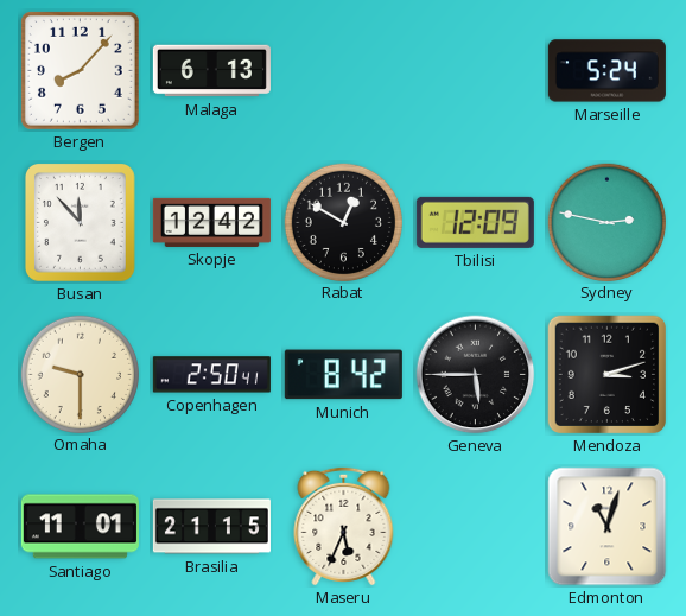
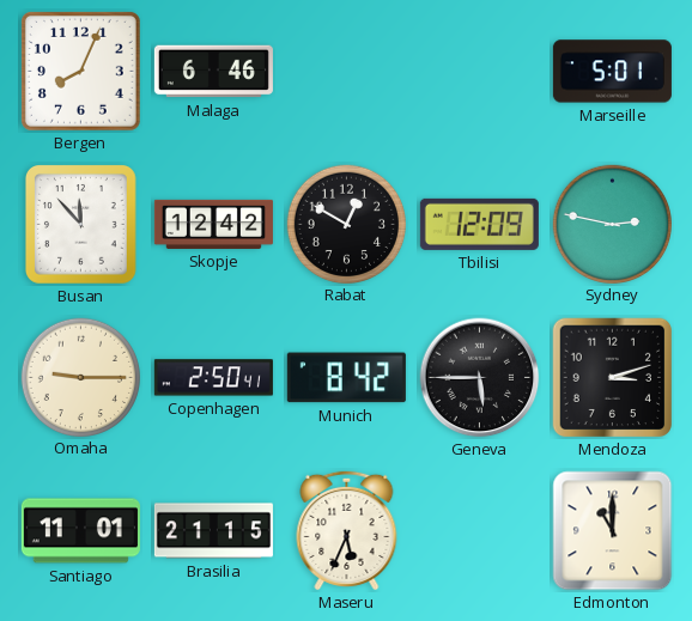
Bergen: 8:07 -> 8:04
Malaga: 6:13 -> 6:46
Marseille: 5:24 -> 5:01
Omaha: 9:30 -> 9:15
Edmonton: 11:03 -> 11:00
